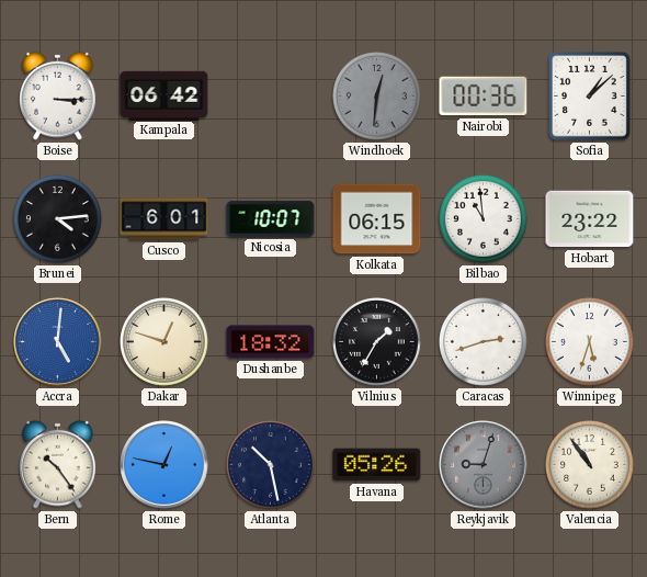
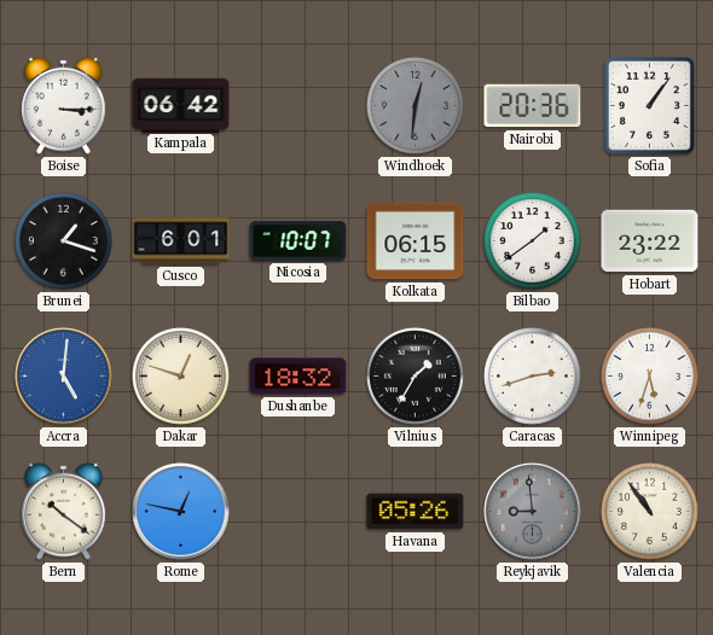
Nairobi: 00:36 -> 20:36
Sofia: 1:08 -> 1:06
Brunei: 4:14 -> 1:18
Bilbao: 10:59 -> 1:39
Bern: 10:24 -> 10:21
Atlanta: 10:28 -> none
Reykjavik: 9:03 -> 8:59
